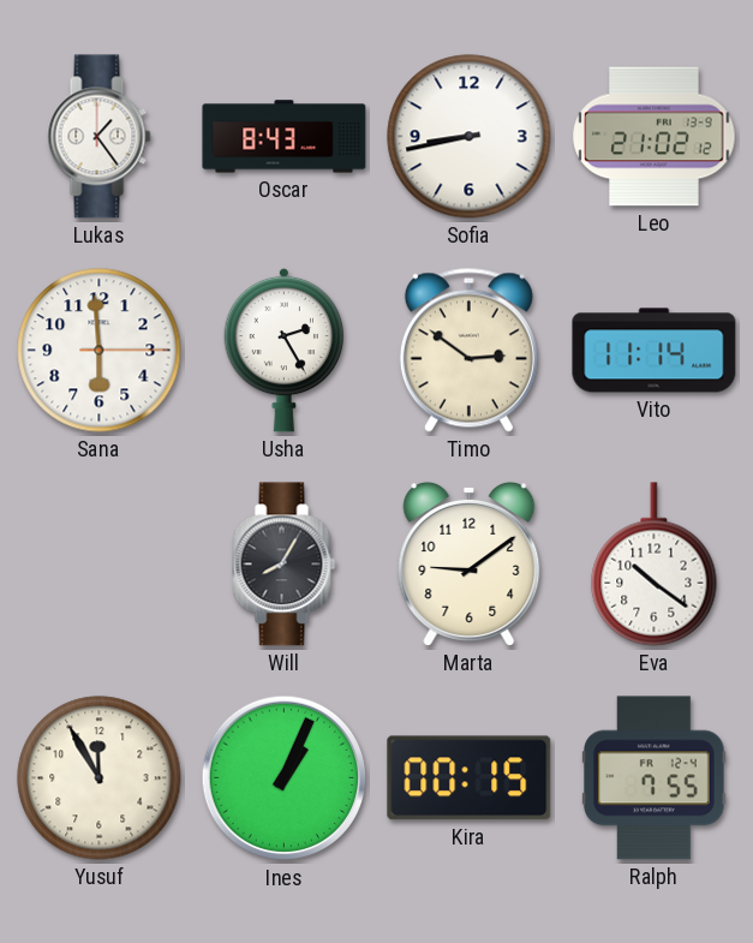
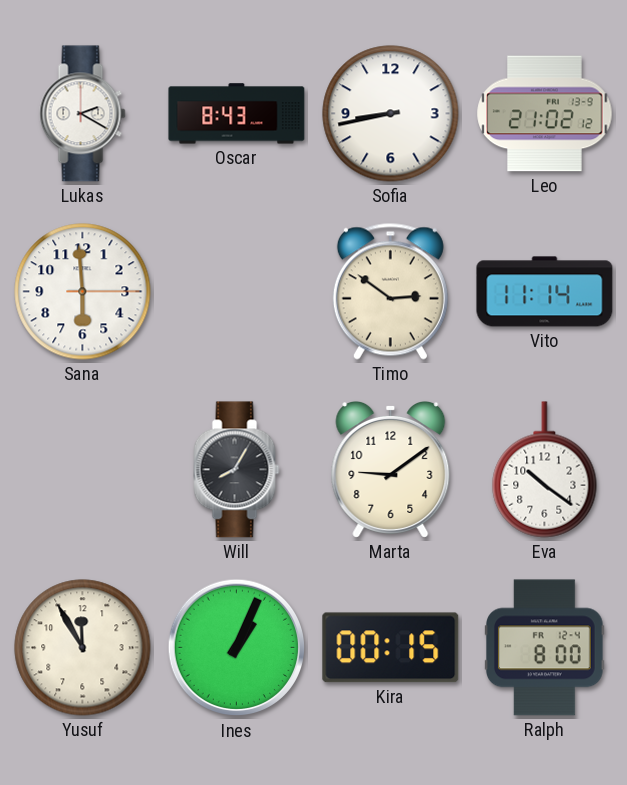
Lukas: 1:24 -> 2:20
Usha: 2:25 -> none
Ralph: 7:55 -> 8:00
